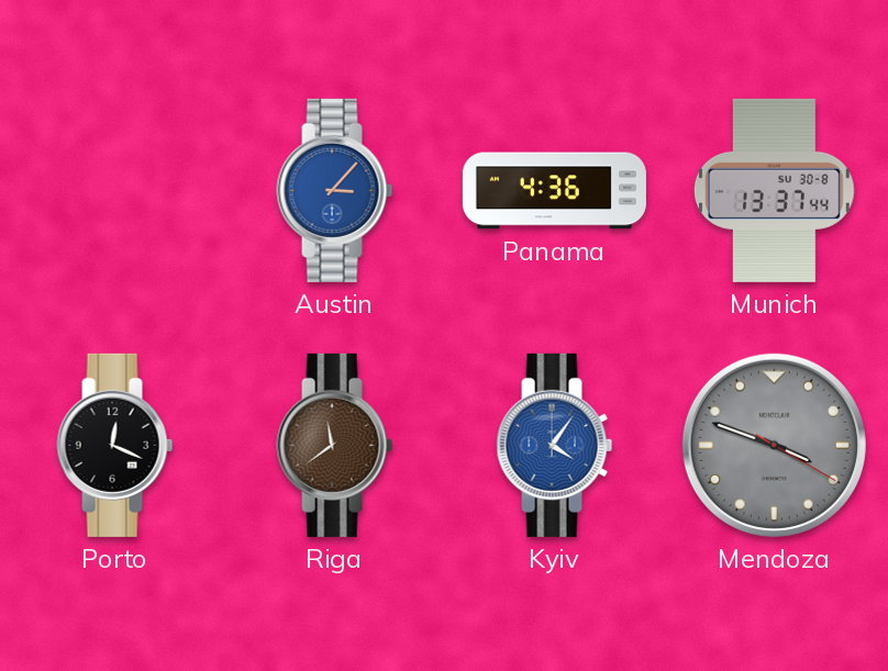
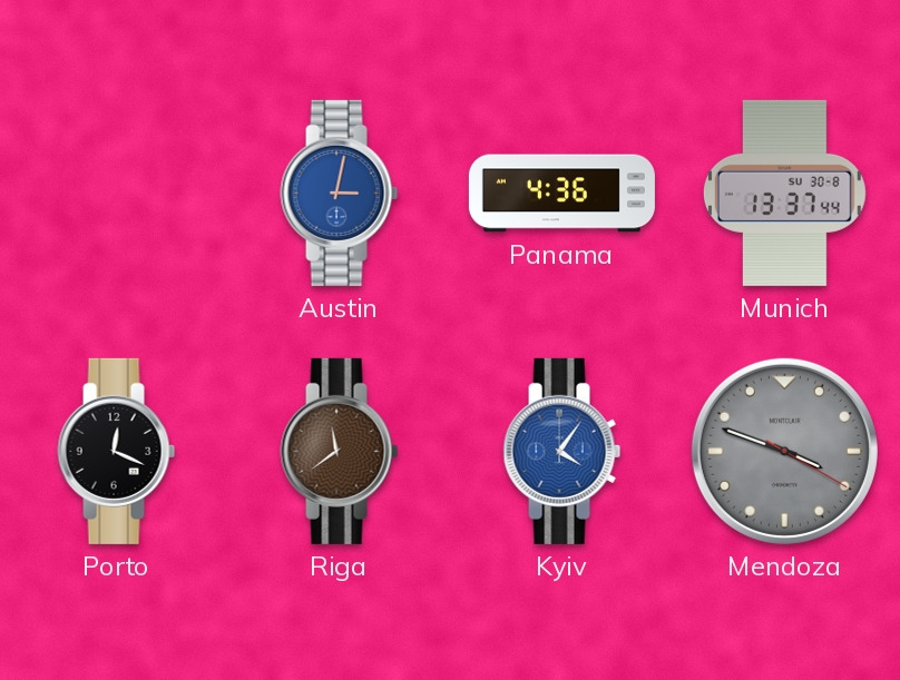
Austin: 3:07 -> 3:02
